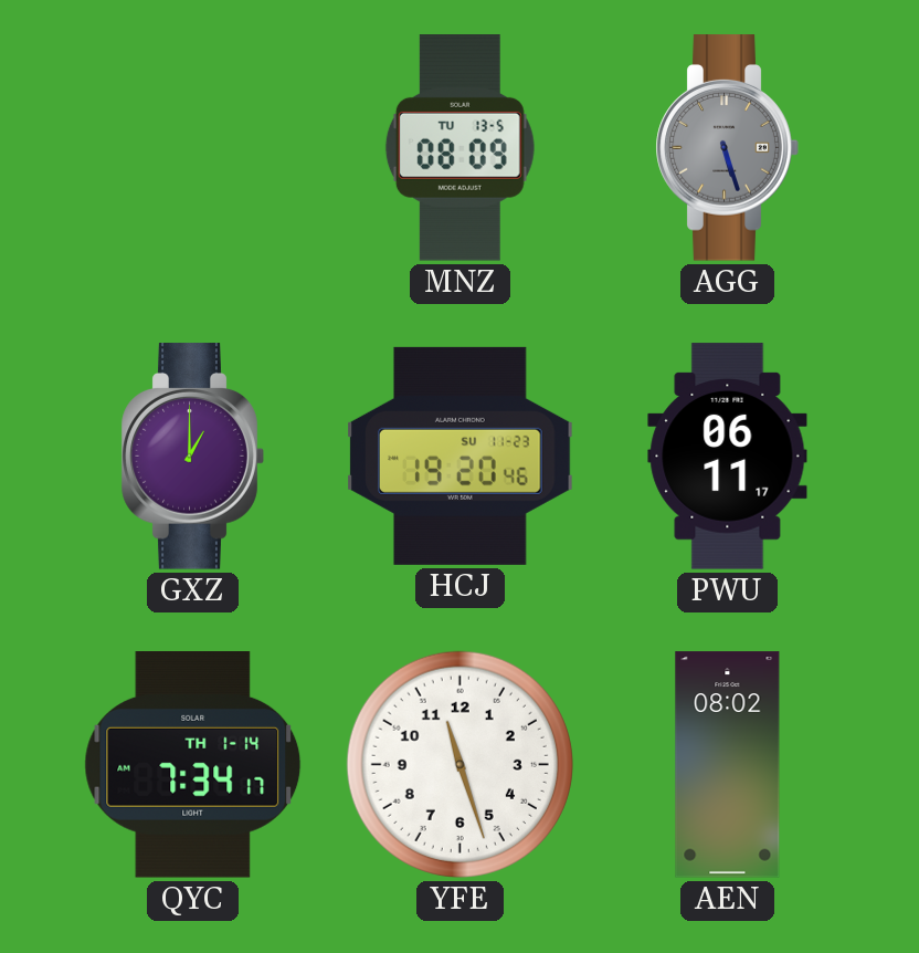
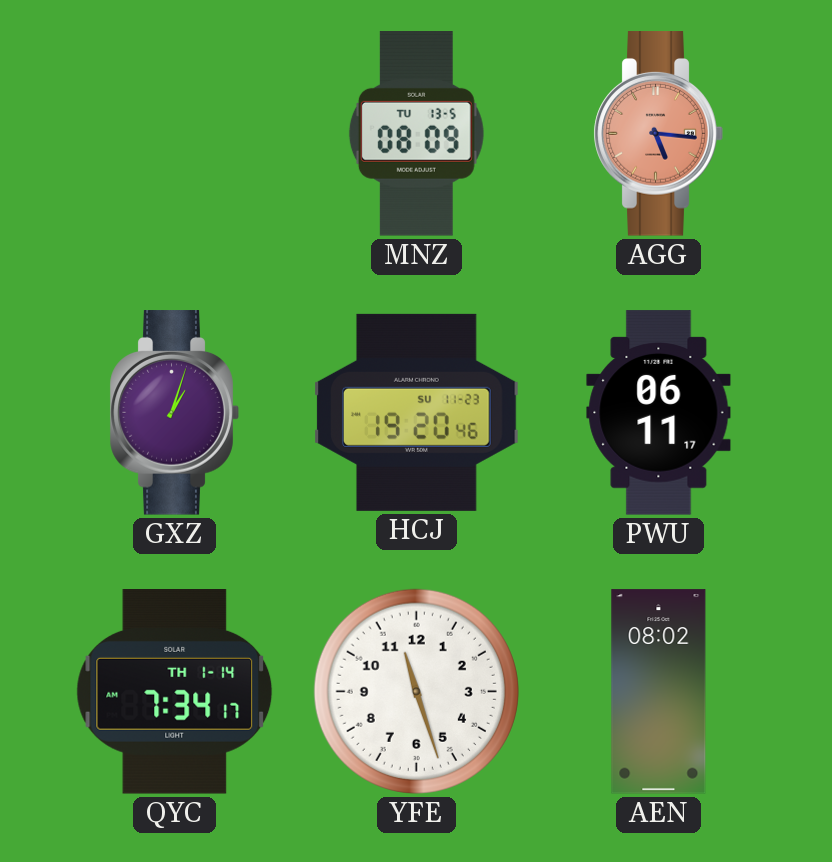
AGG: 5:27 -> 5:16
AGG dial: grey -> salmon
GXZ: 1:00 -> 1:03
